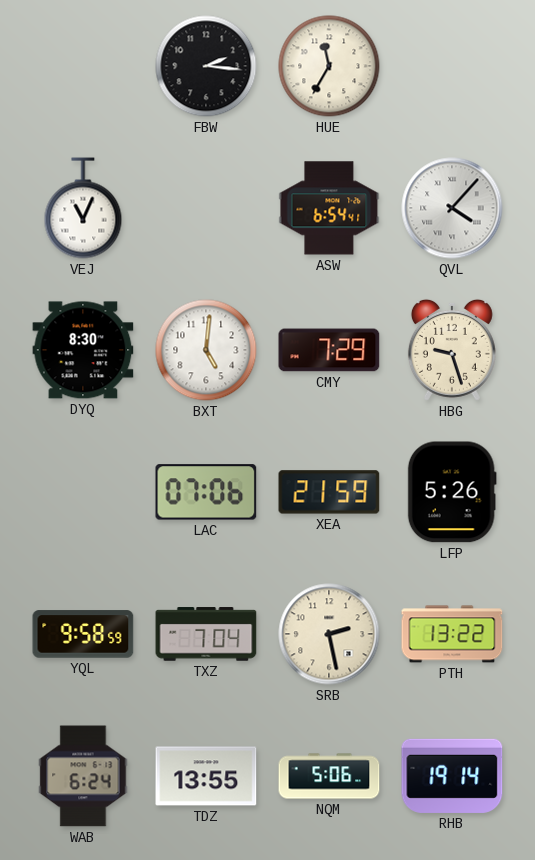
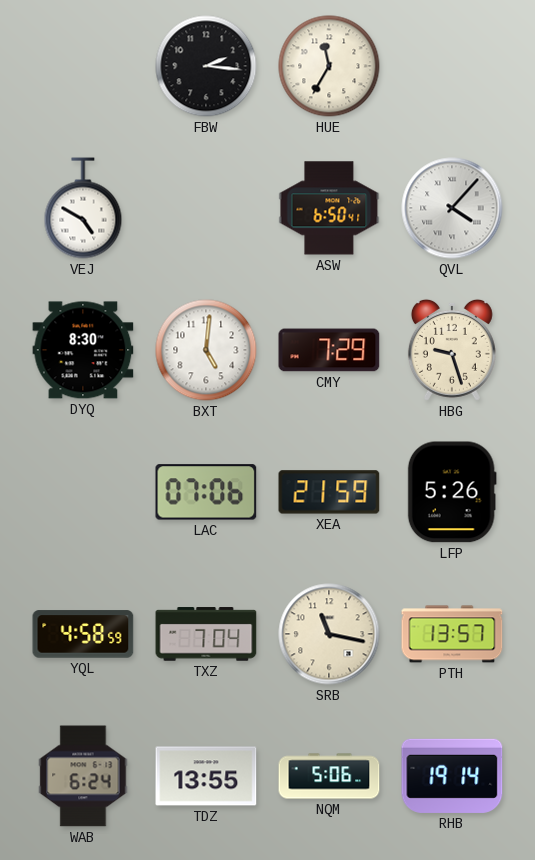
VEJ: 11:04 -> 4:50
ASW: 6:54 -> 6:50
YQL: 9:58 -> 4:58
SRB: 2:28 -> 11:17
PTH: 13:22 -> 13:57
